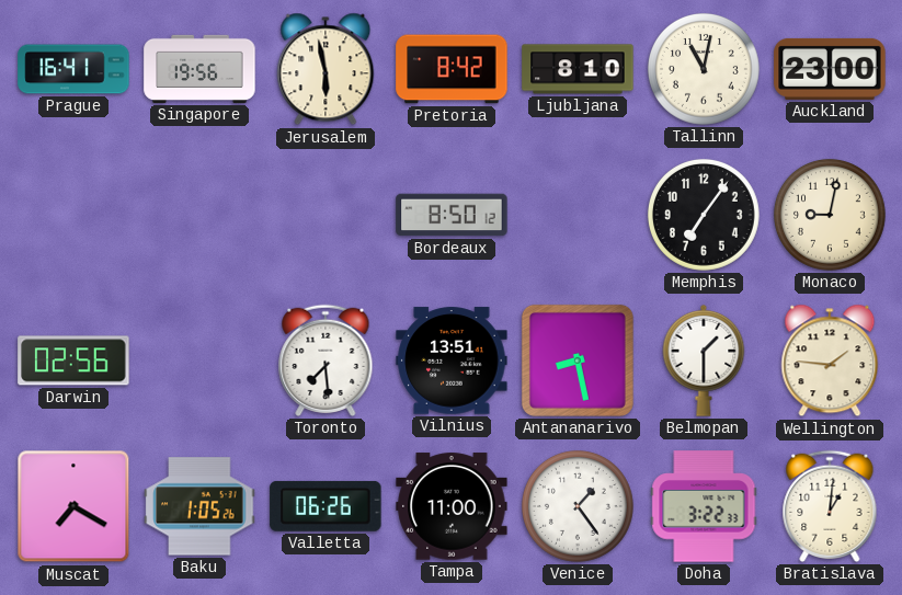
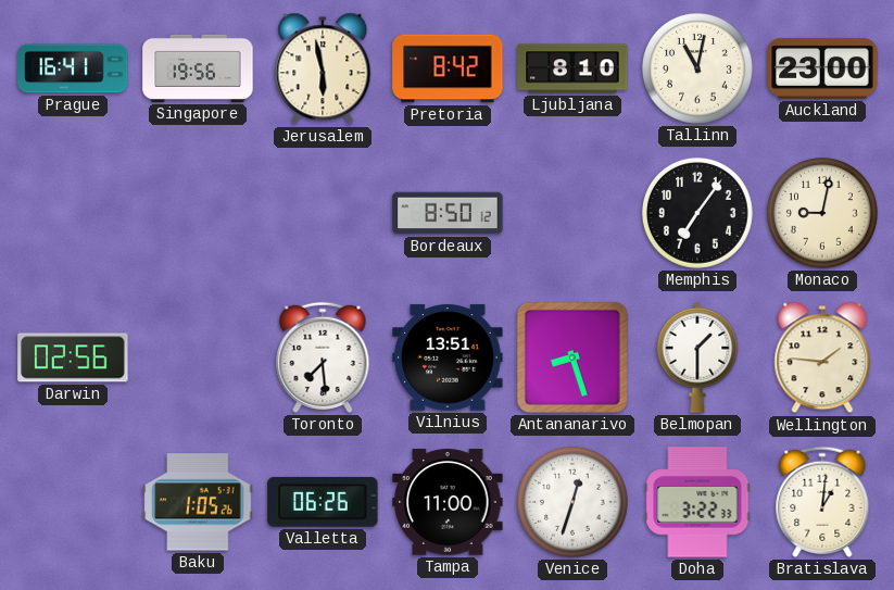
Antananarivo: 8:28 -> 8:27
Muscat: 7:20 -> none
Venice: 1:24 -> 12:33
